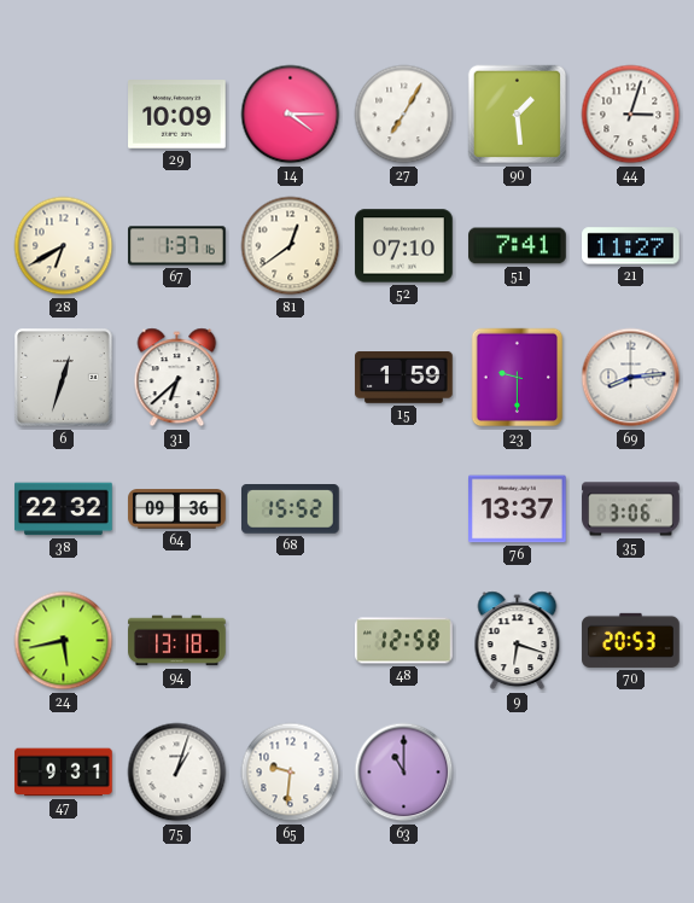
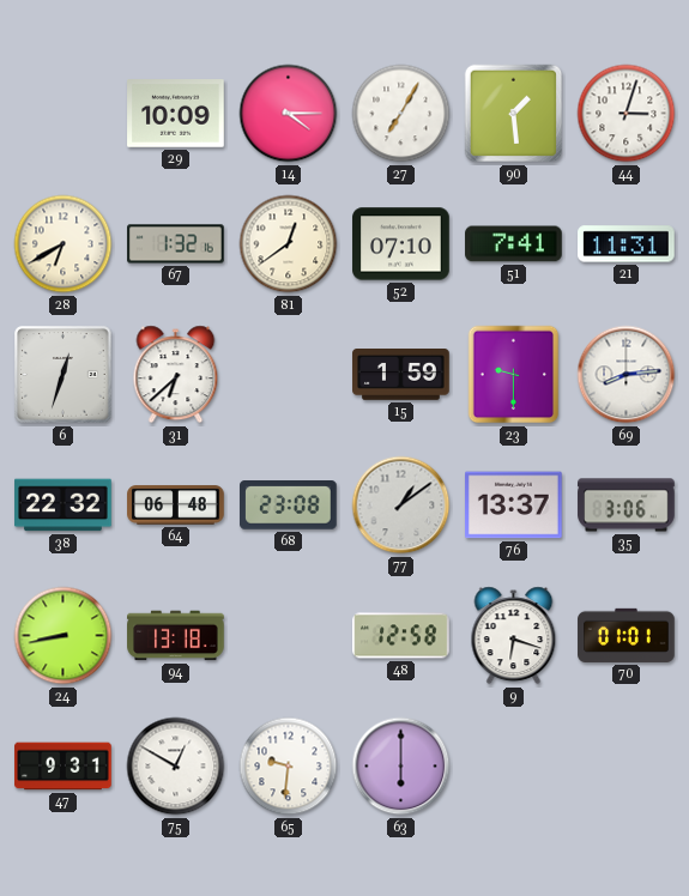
67: 1:37 -> 1:32
21: 11:27 -> 11:31
64: 09:36 -> 06:48
68: 15:52 -> 23:08
77: none -> 1:09
24: 5:43 -> 8:43
70: 20:53 -> 01:01
75: 1:03 -> 12:50
63: 11:00 -> 6:00
